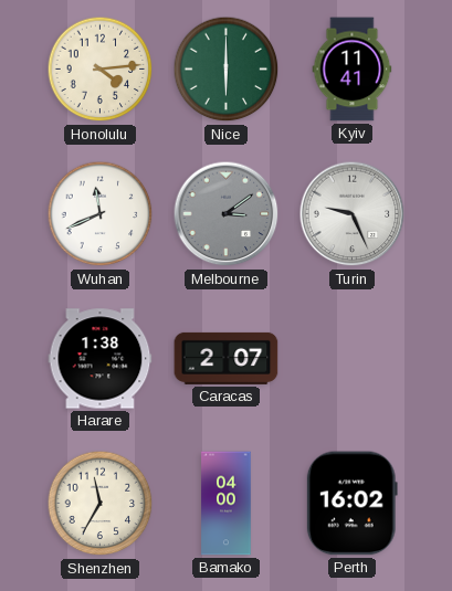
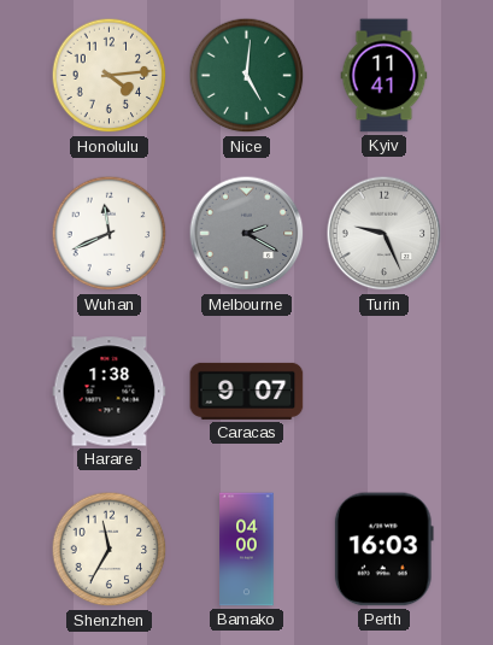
Nice: 6:00 -> 5:01
Melbourne: 3:09 -> 2:20
Caracas: 2:07 -> 9:07
Perth: 16:02 -> 16:03
